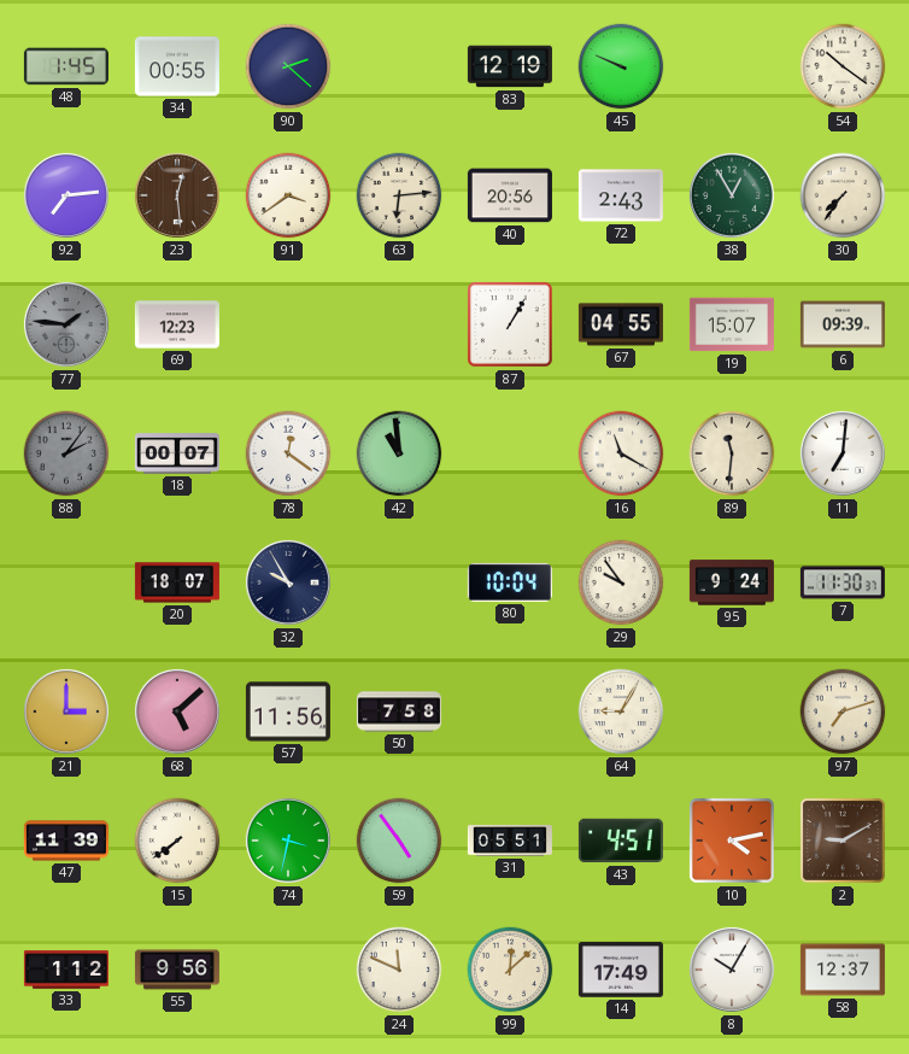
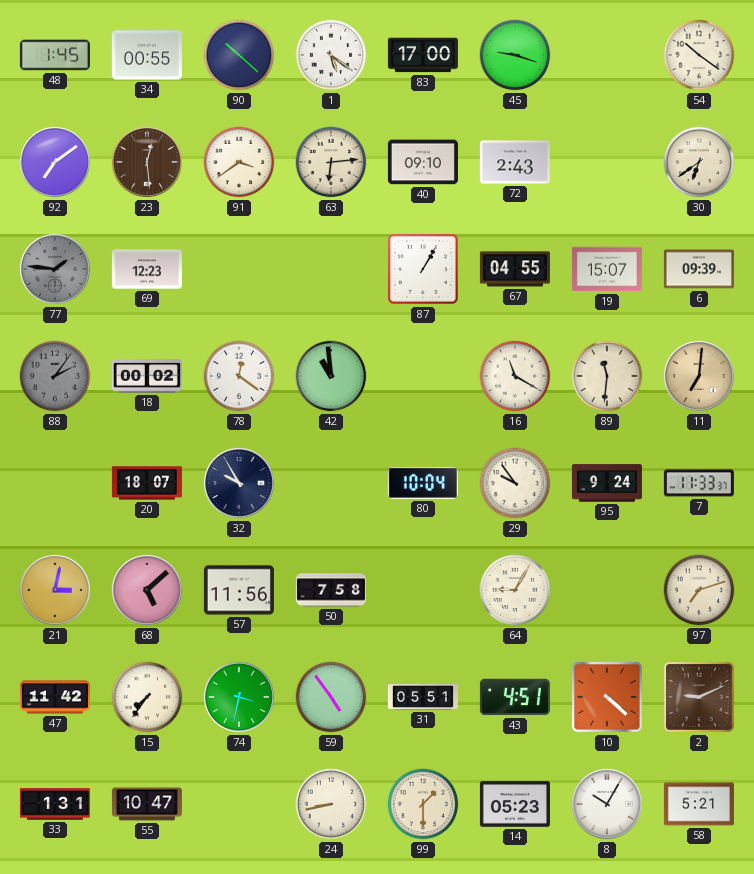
90: 2:22 -> 10:22
1: none -> 5:21
83: 12:19 -> 17:00
45: 9:49 -> 9:18
92: 7:14 -> 7:09
40: 20:56 -> 09:10
38: 12:55 -> none
30: 7:36 -> 6:39
18: 00:07 -> 00:02
11 dial: white -> champagne
7: 11:30 -> 11:33
21: 3:00 -> 3:02
47: 11:39 -> 11:42
15: 7:39 -> 7:36
10: 4:13 -> 4:22
2: 9:10 -> 9:11
33: 1:12 -> 1:31
55: 9:56 -> 10:47
24: 11:49 -> 8:43
99: 12:08 -> 1:30
14: 17:49 -> 05:23
58: 12:37 -> 5:21
